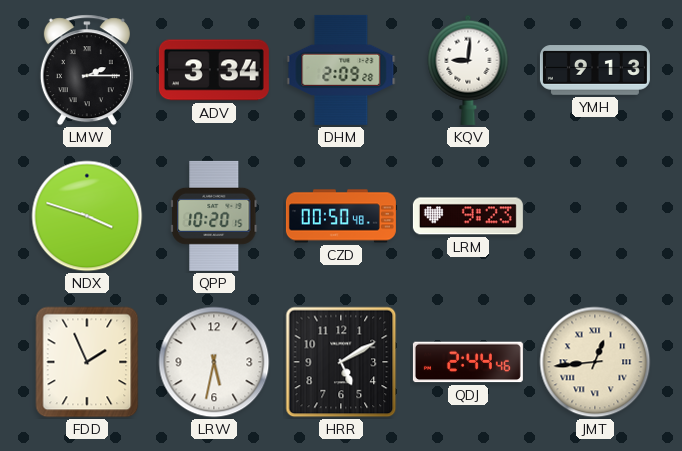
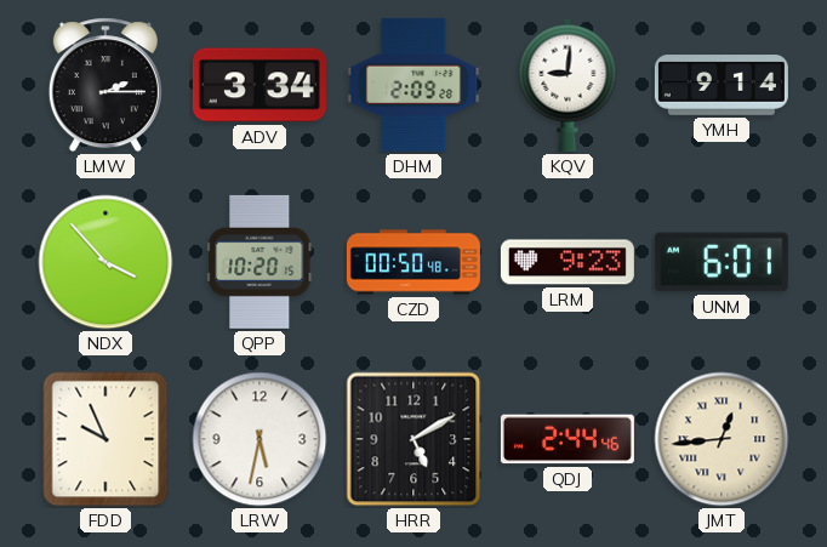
YMH: 9:13 -> 9:14
NDX: 3:48 -> 3:53
UNM: none -> 6:01
FDD: 1:56 -> 9:56
